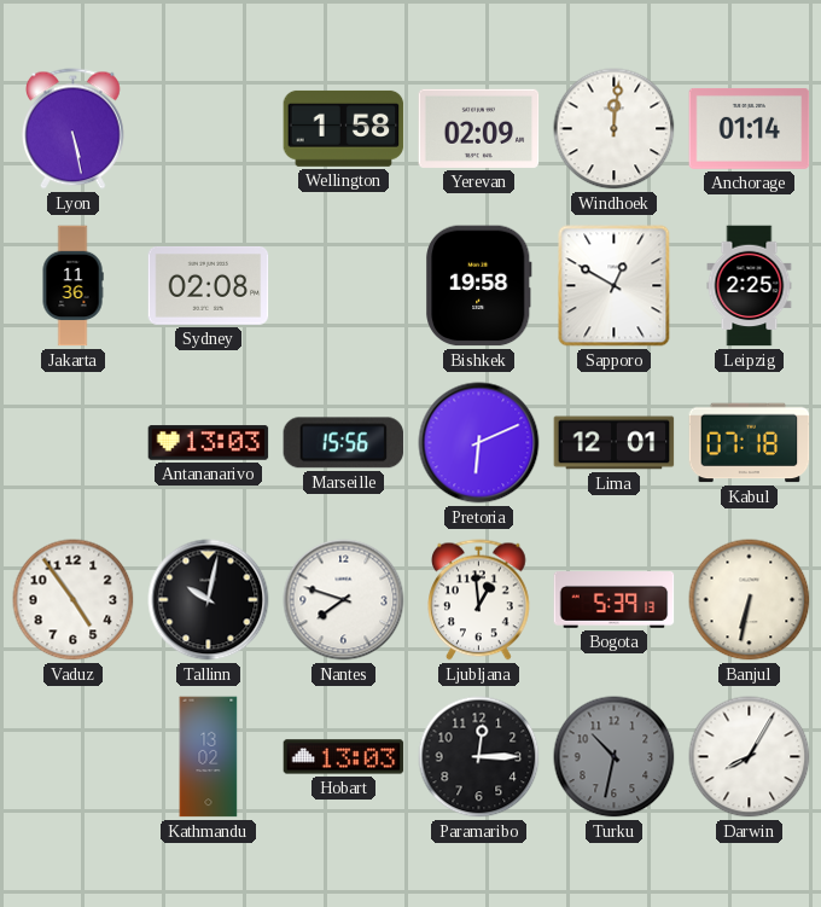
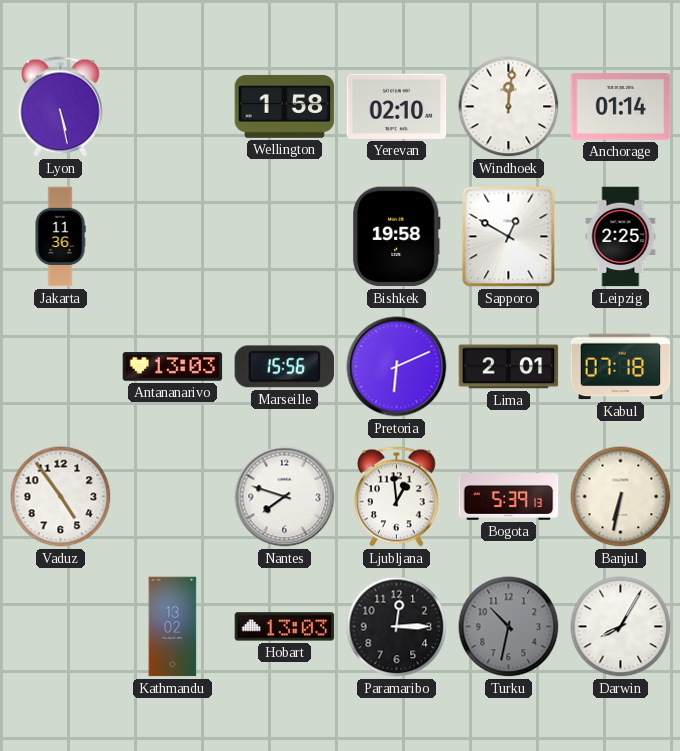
Yerevan: 02:09 -> 02:10
Sydney: 02:08 -> none
Lima: 12:01 -> 2:01
Tallinn: 10:02 -> none
